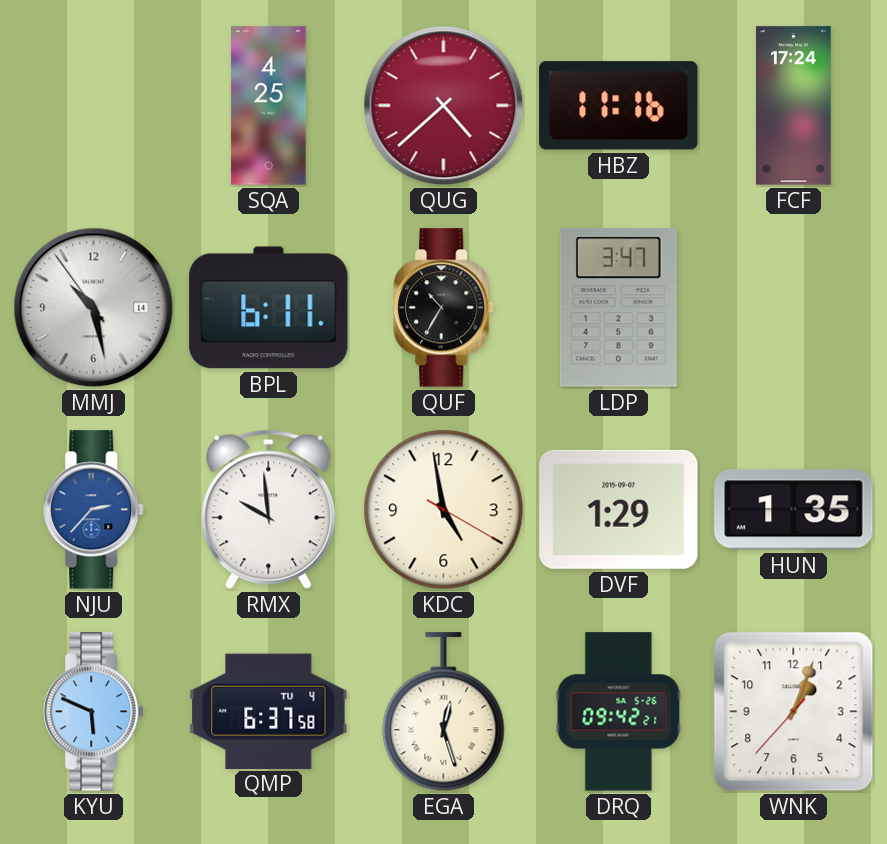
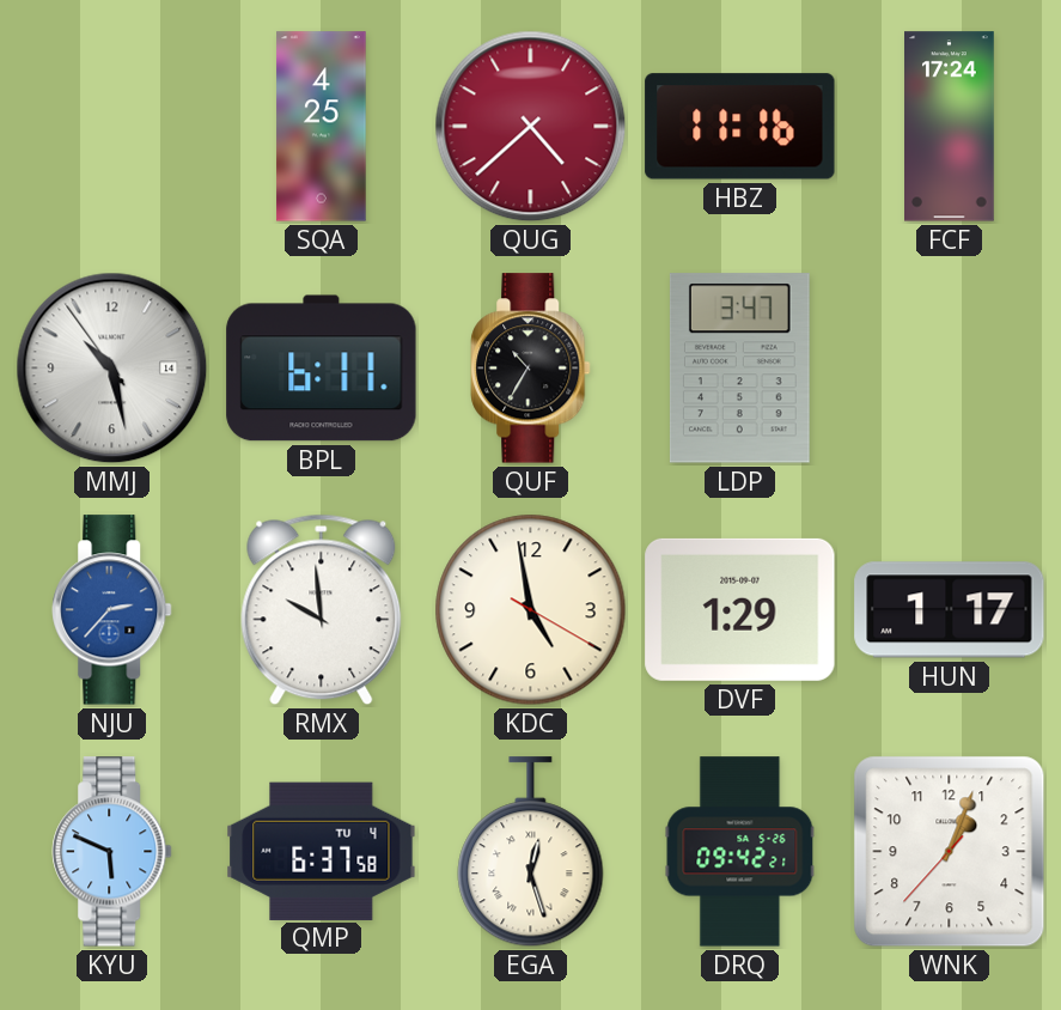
HUN: 1:35 -> 1:17
